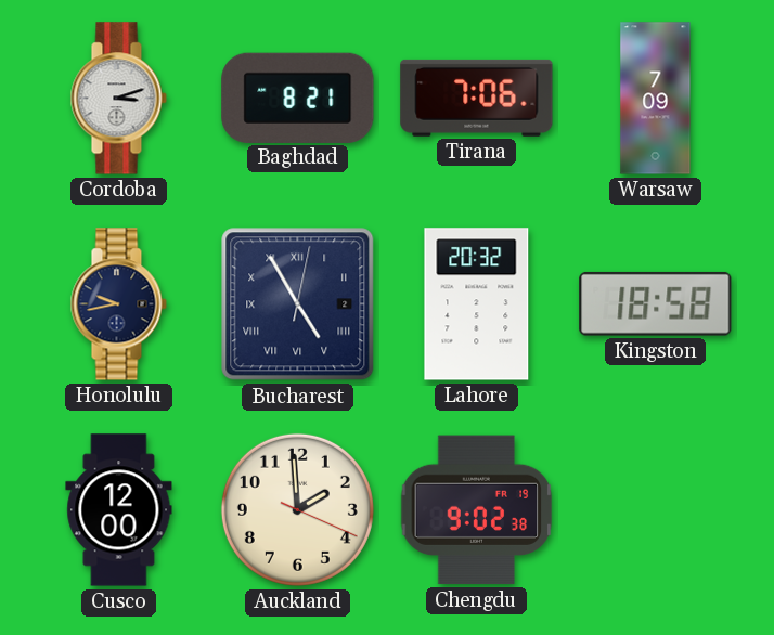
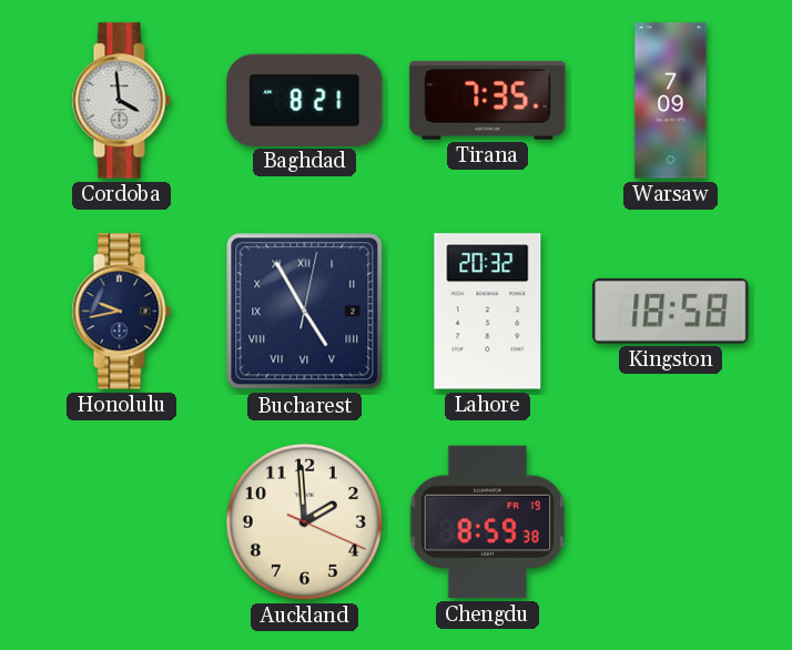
Cordoba: 3:12 -> 3:59
Tirana: 7:06 -> 7:35
Cusco: 12:00 -> none
Chengdu: 9:02 -> 8:59
